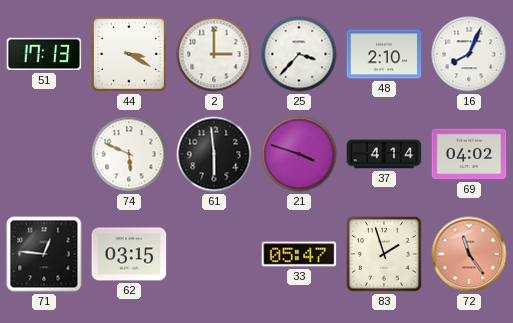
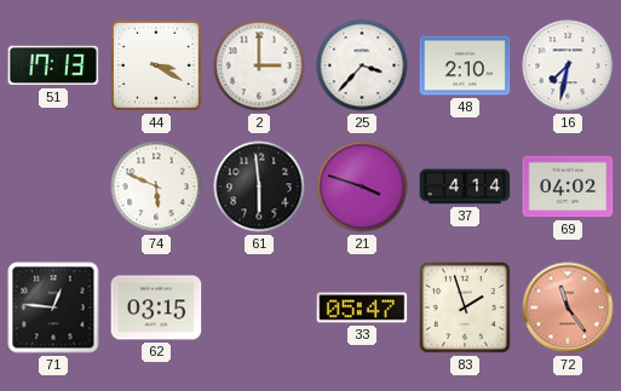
16: 8:04 -> 7:32
